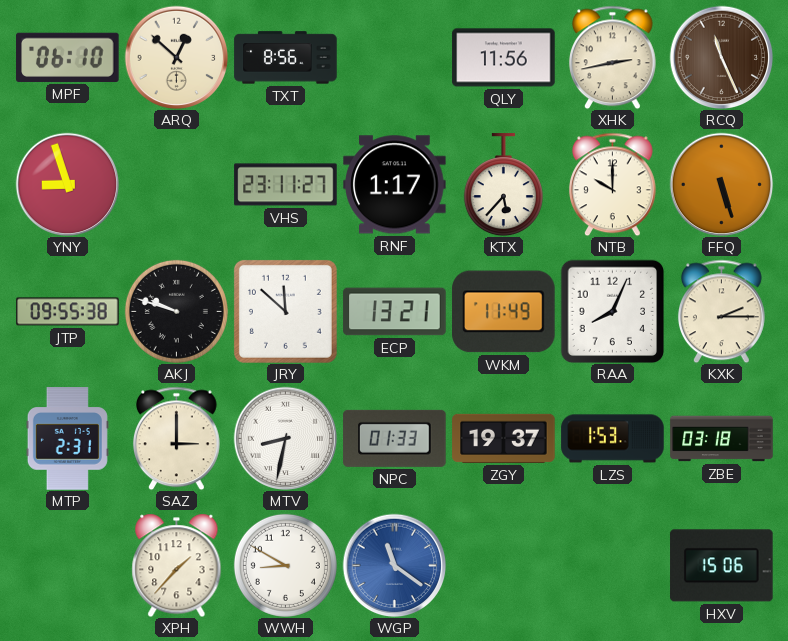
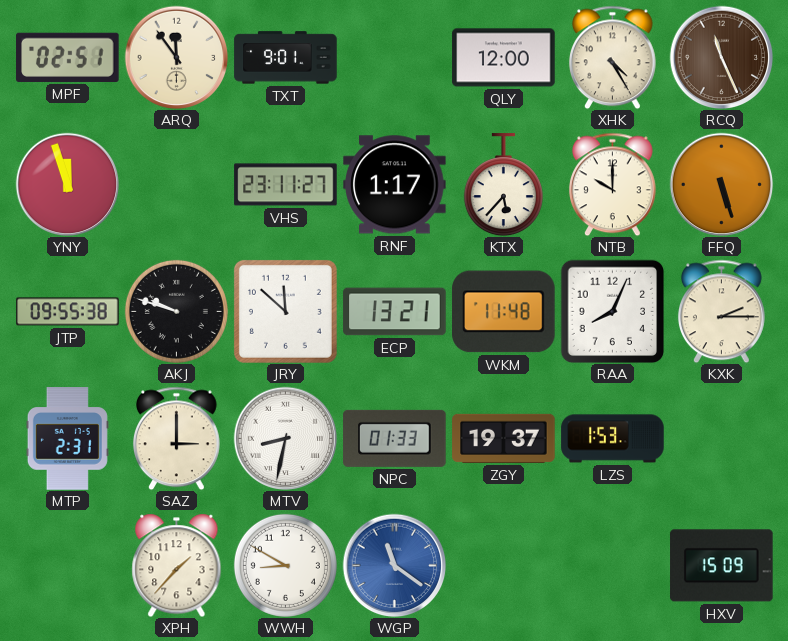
MPF: 06:10 -> 02:51
ARQ: 12:52 -> 11:54
TXT: 8:56 -> 9:01
QLY: 11:56 -> 12:00
XHK: 2:43 -> 4:25
YNY: 8:57 -> 11:57
WKM: 11:49 -> 11:48
ZBE: 03:18 -> none
HXV: 15:06 -> 15:09
